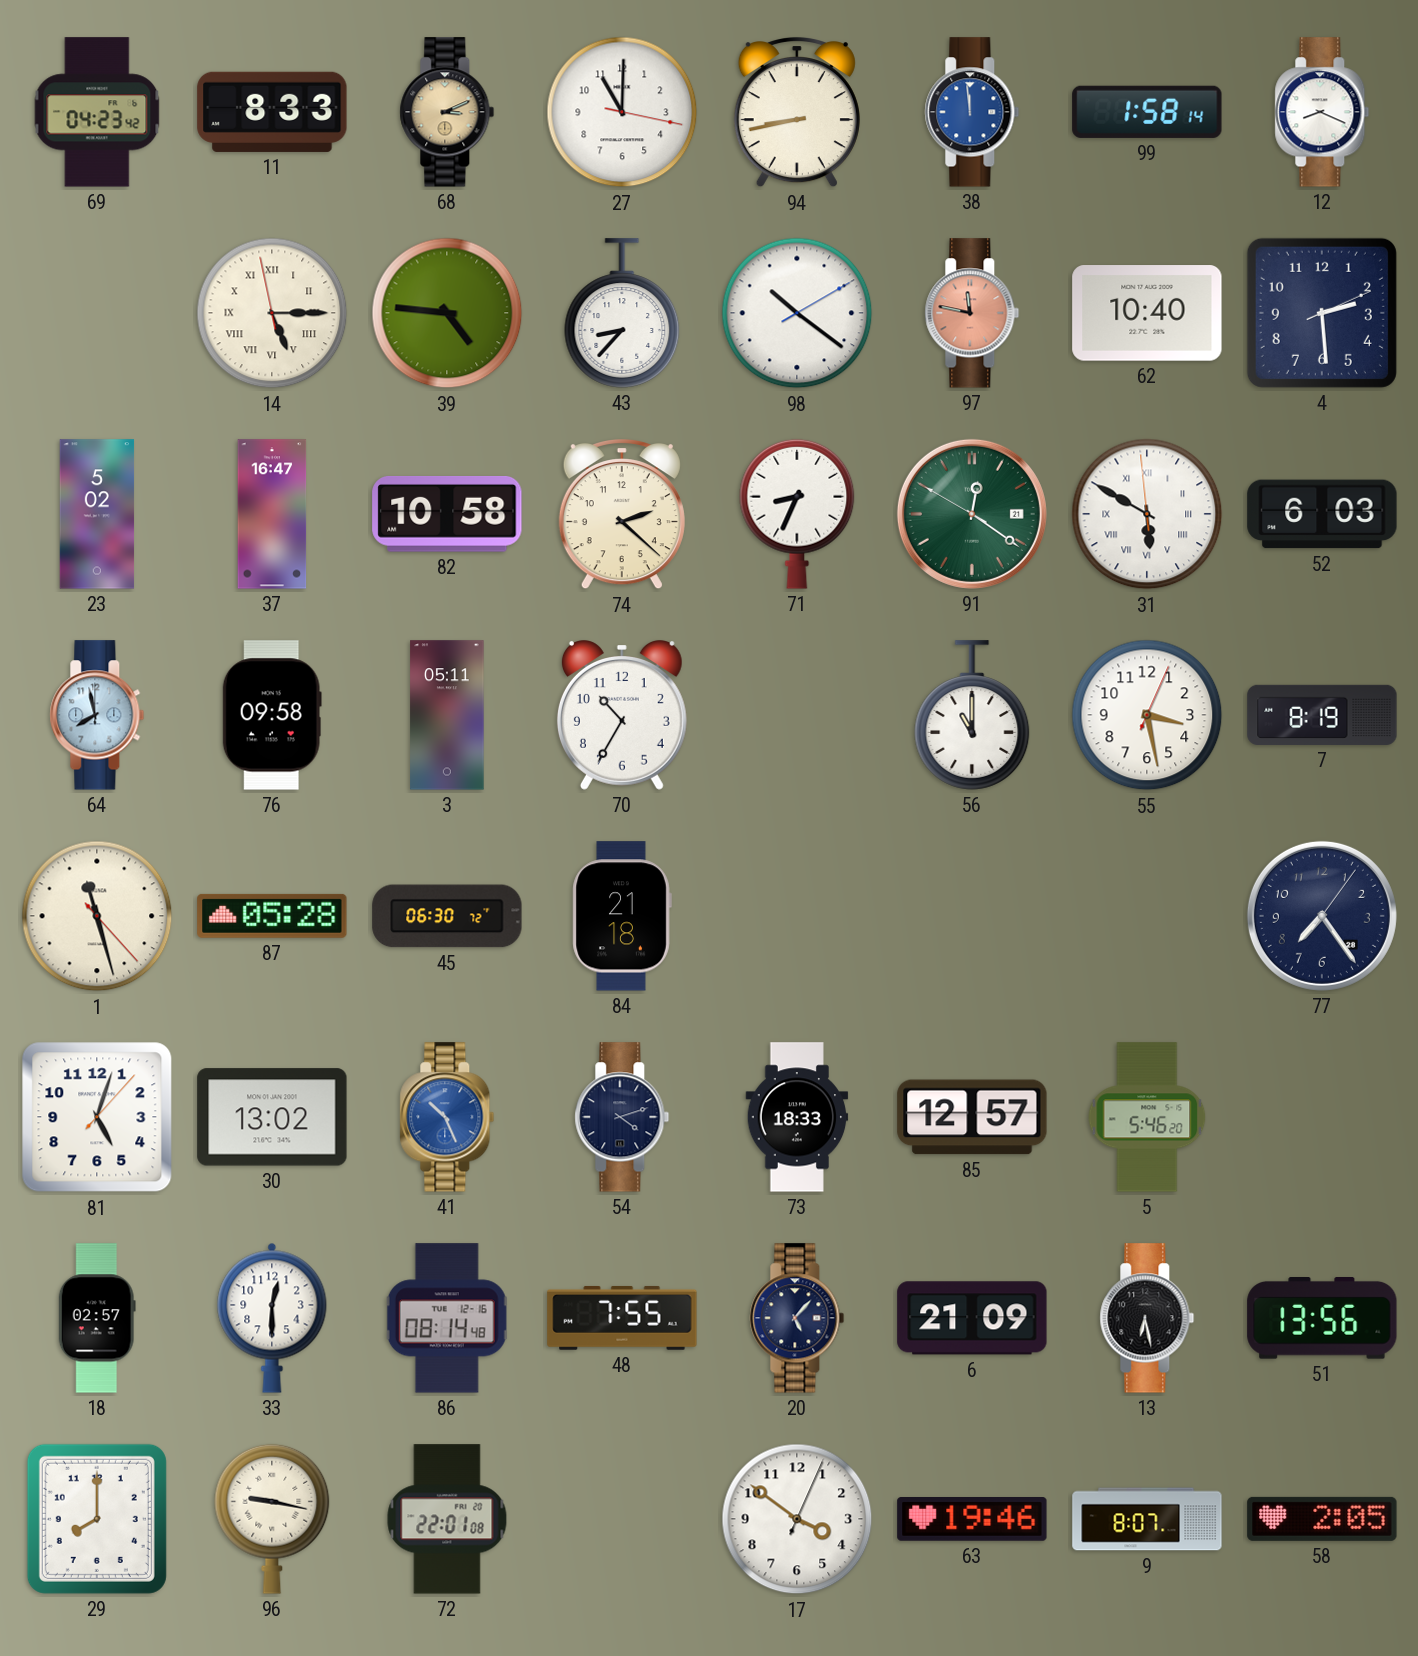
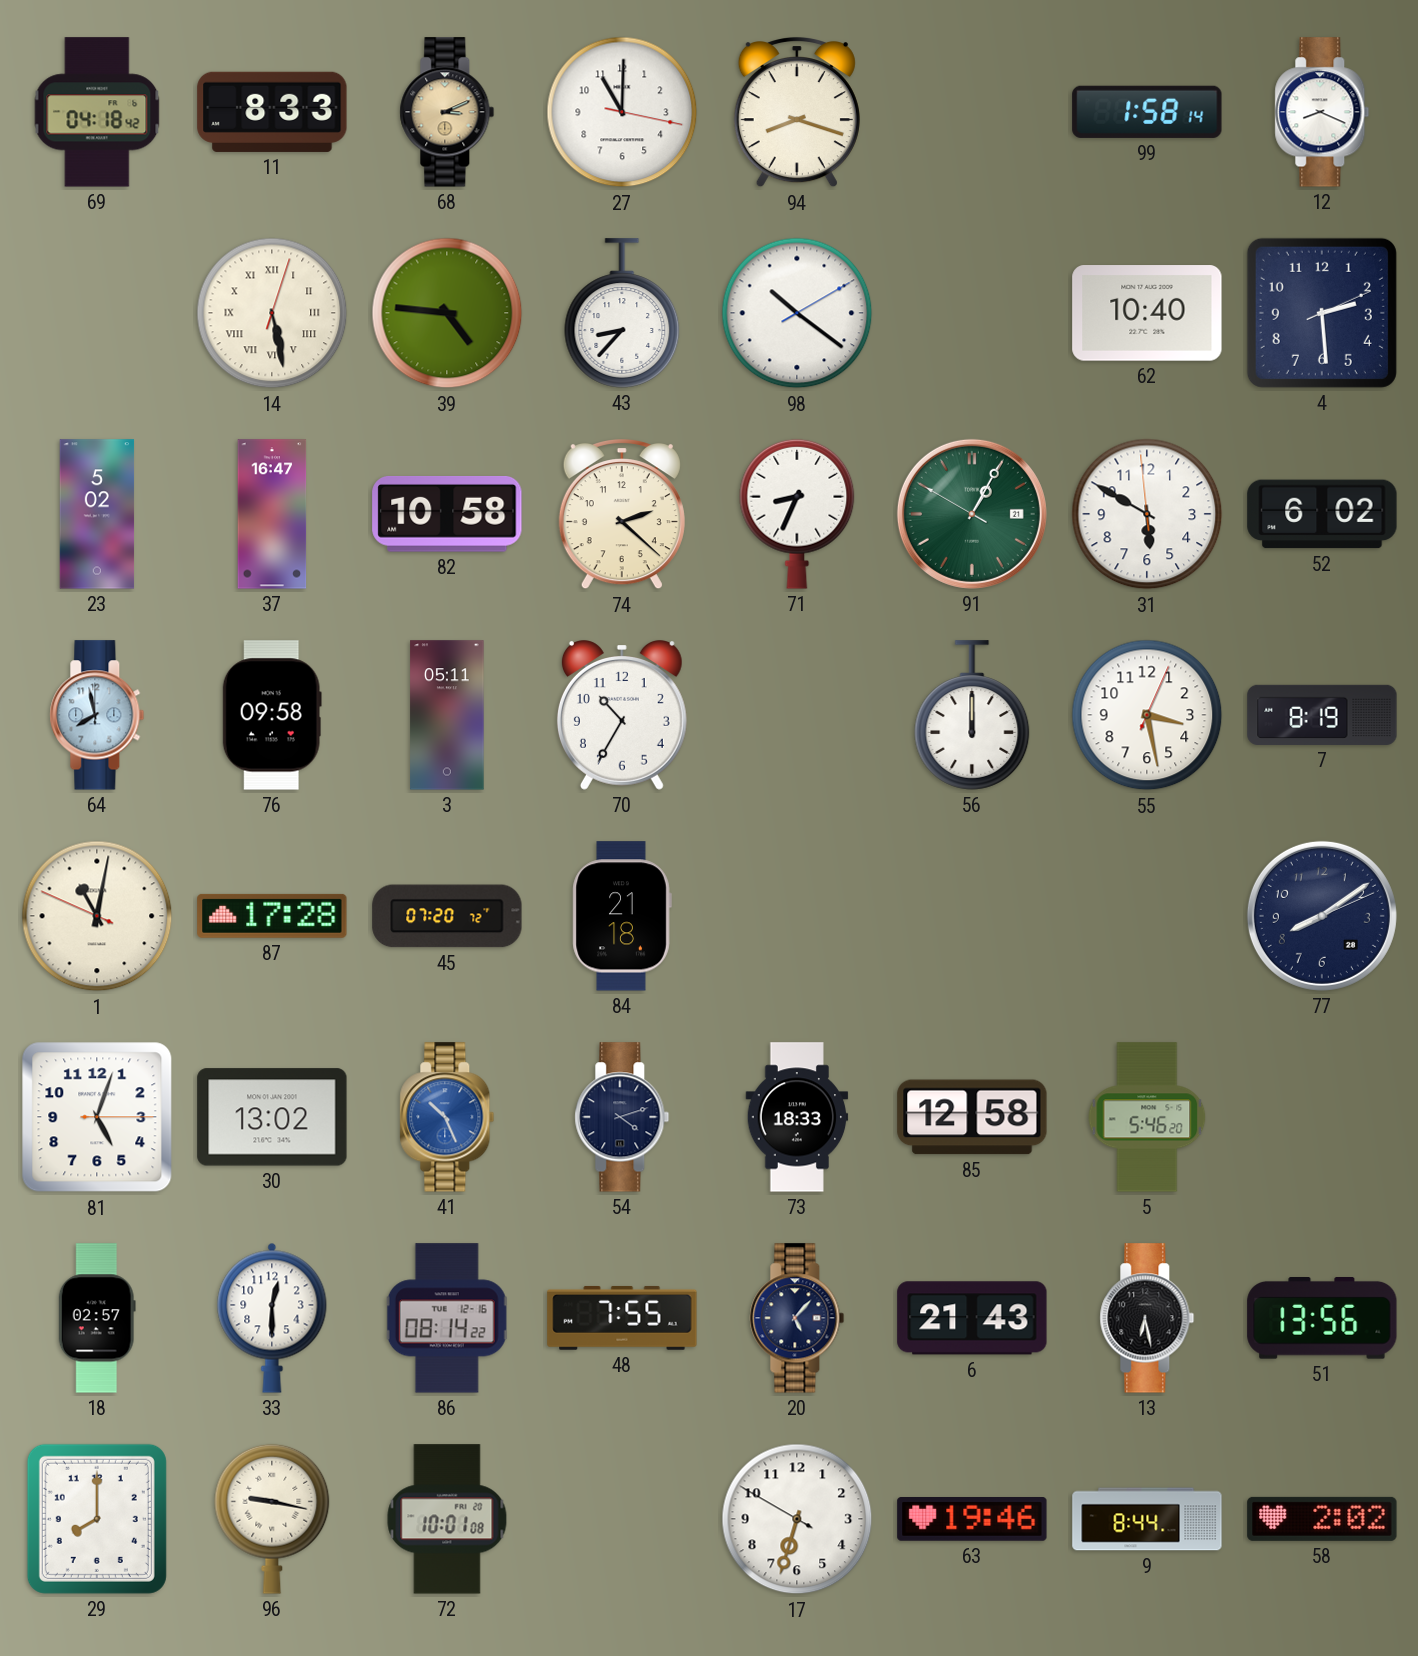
69: 04:23 -> 04:18
94: 8:43 -> 8:18
38: 11:59 -> none
14: 5:14 -> 5:28
97: 11:47 -> none
91: 12:20 -> 1:04
31 numerals: Roman -> Arabic
52: 6:03 -> 6:02
56: 11:00 -> 12:00
1: 11:27 -> 11:01
87: 05:28 -> 17:28
45: 06:30 -> 07:20
77: 7:24 -> 8:09
81: 5:03:07 -> 5:03:15
85: 12:57 -> 12:58
86: 08:14:48 -> 08:14:22
6: 21:09 -> 21:43
72: 22:01 -> 10:01
17: 3:51 -> 6:32
9: 8:07 -> 8:44
58: 2:05 -> 2:02
